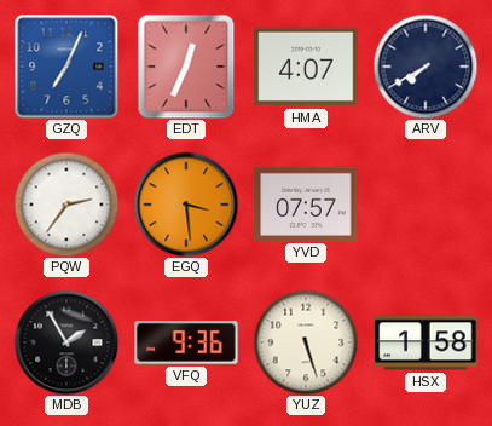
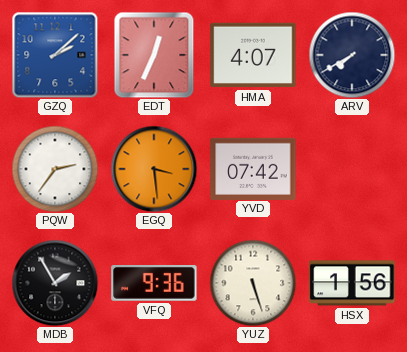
GZQ: 7:04 -> 2:08
YVD: 07:57 -> 07:42
HSX: 1:58 -> 1:56
